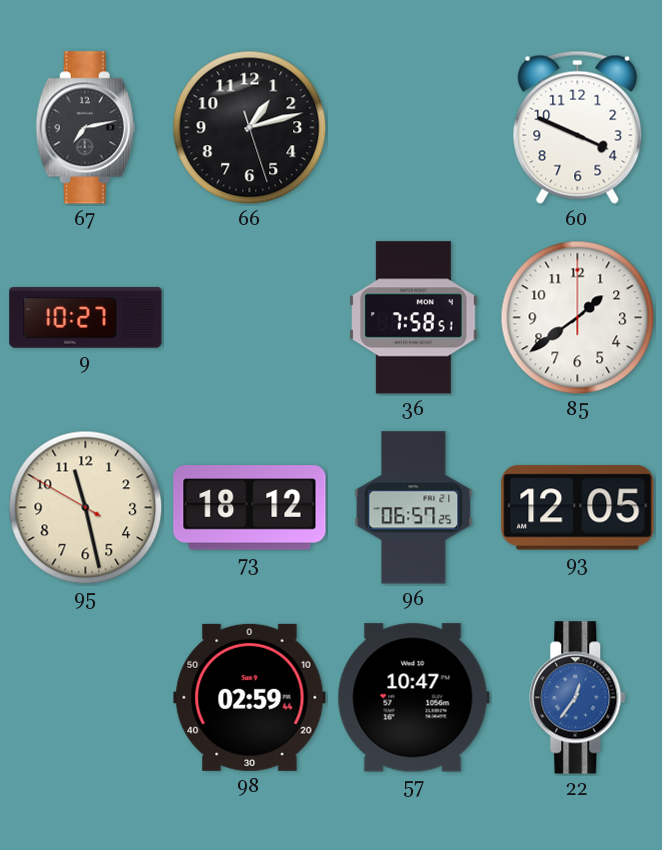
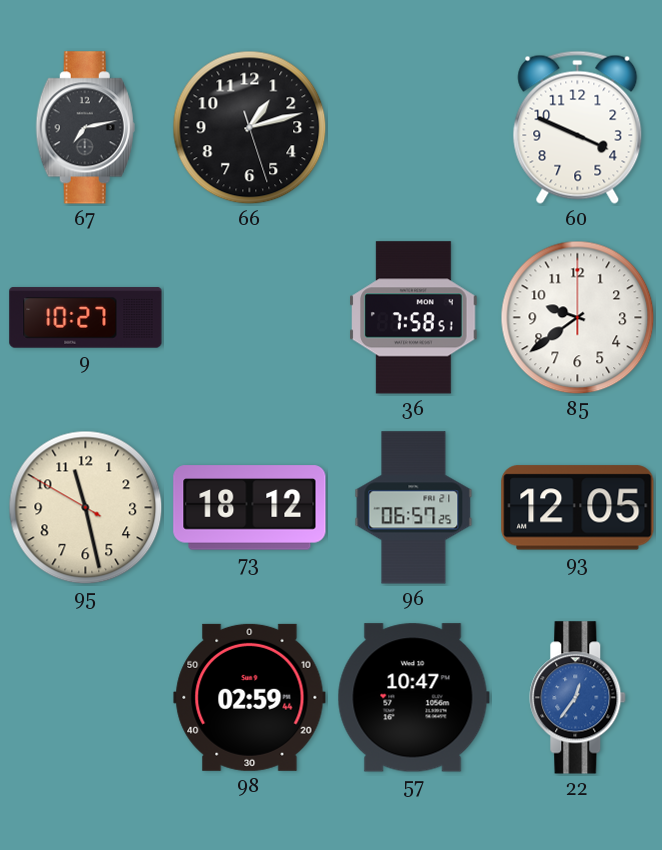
85: 1:39 -> 9:39
